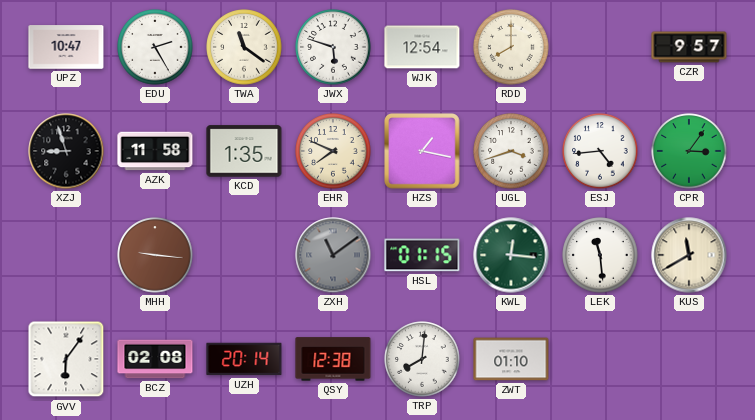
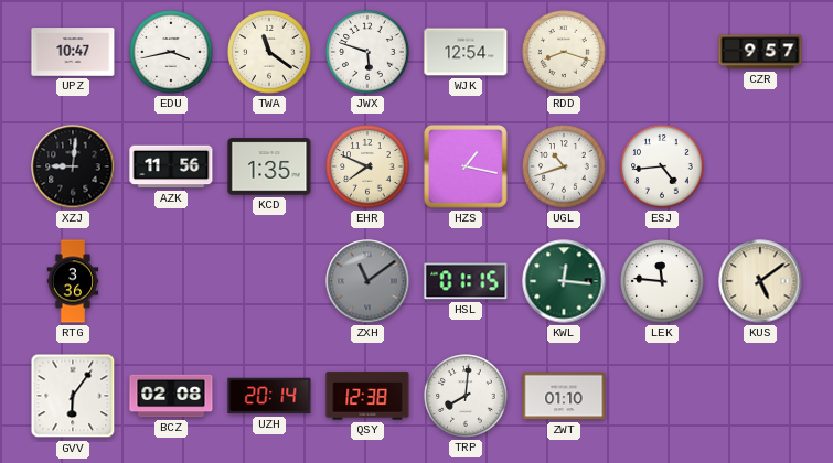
EDU: 2:25 -> 3:43
RDD: 8:00 -> 8:18
XZJ: 8:57 -> 9:01
AZK: 11:58 -> 11:56
UGL: 3:42 -> 10:42
CPR: 3:06 -> none
RTG: none -> 3:36
MHH: 9:16 -> none
LEK: 11:29 -> 11:46
KUS: 11:40 -> 5:09
